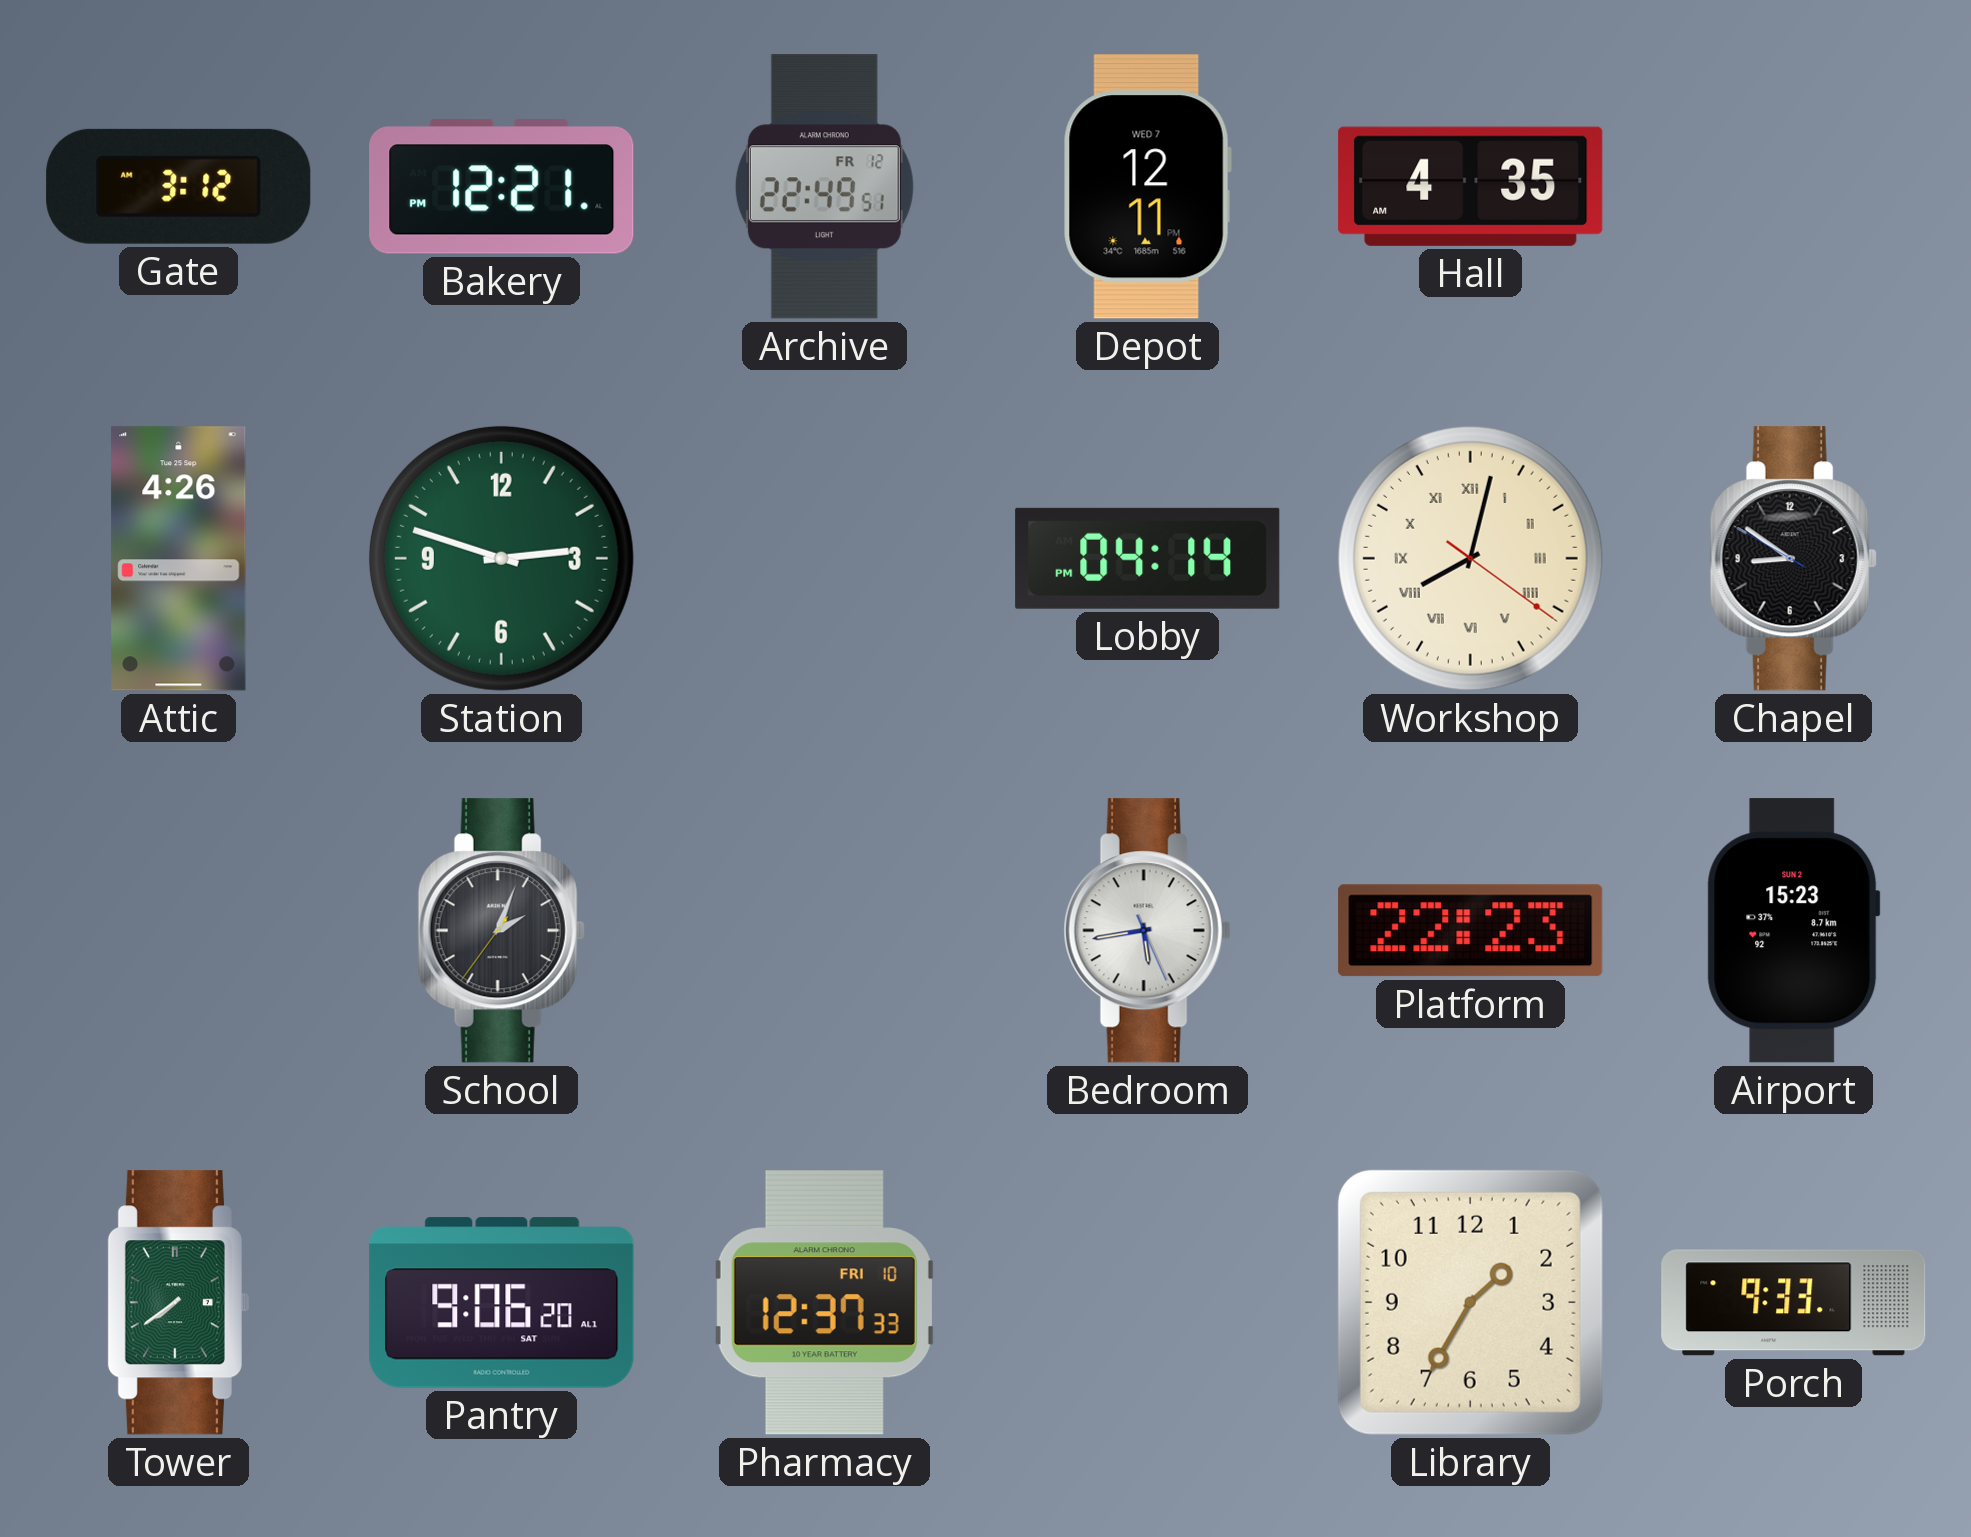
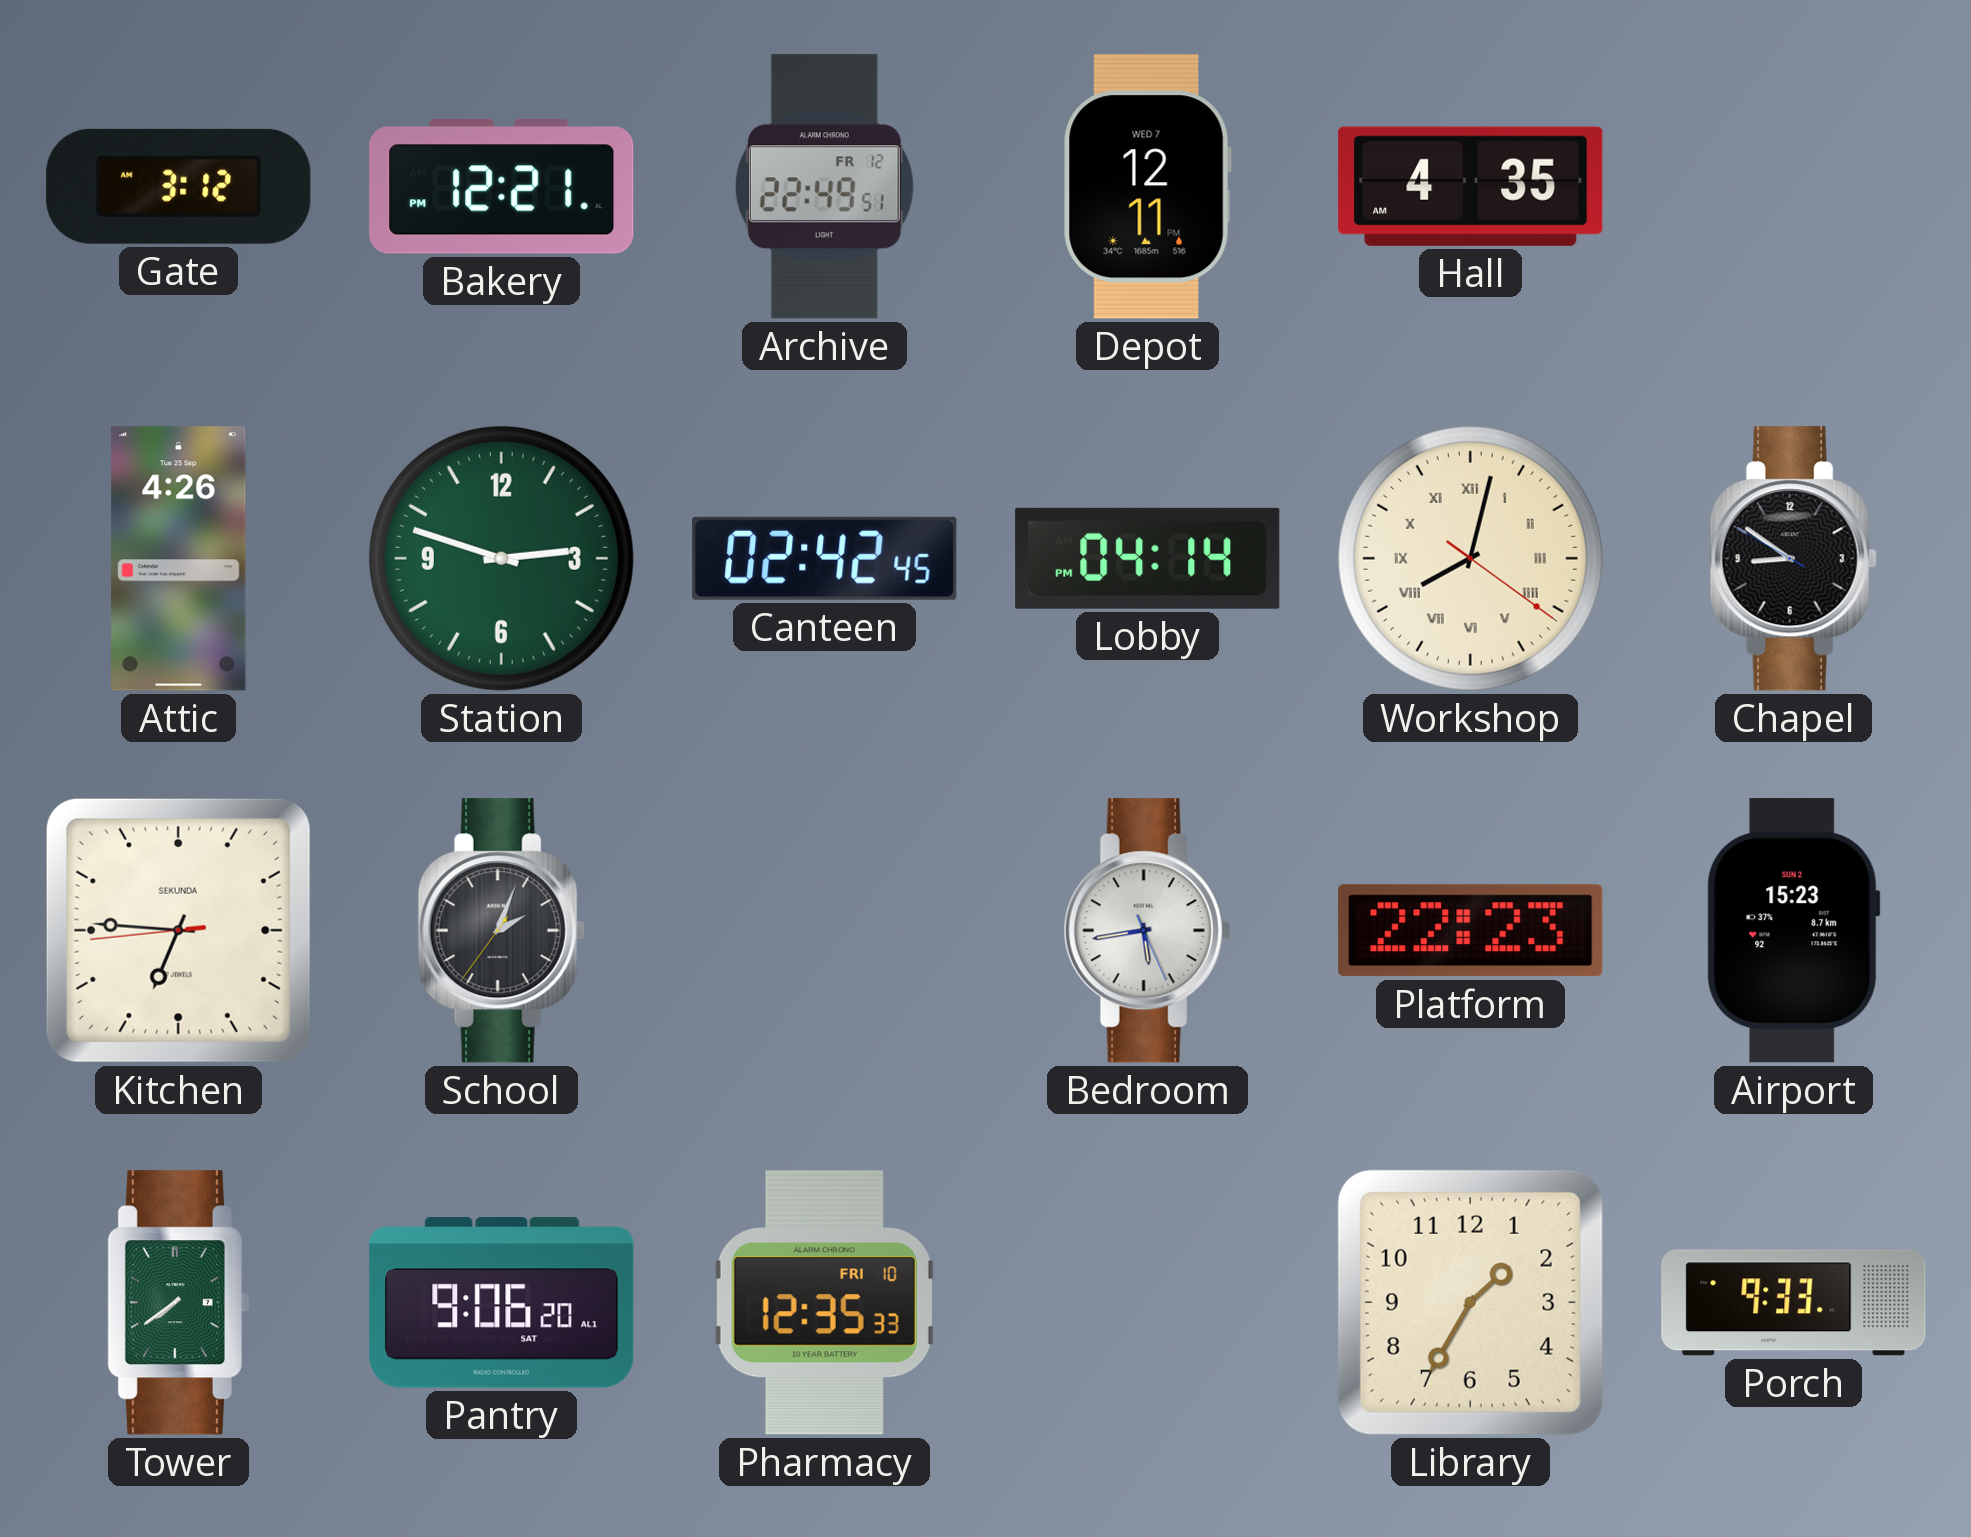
Canteen: none -> 02:42
Kitchen: none -> 6:45
Pharmacy: 12:37 -> 12:35
